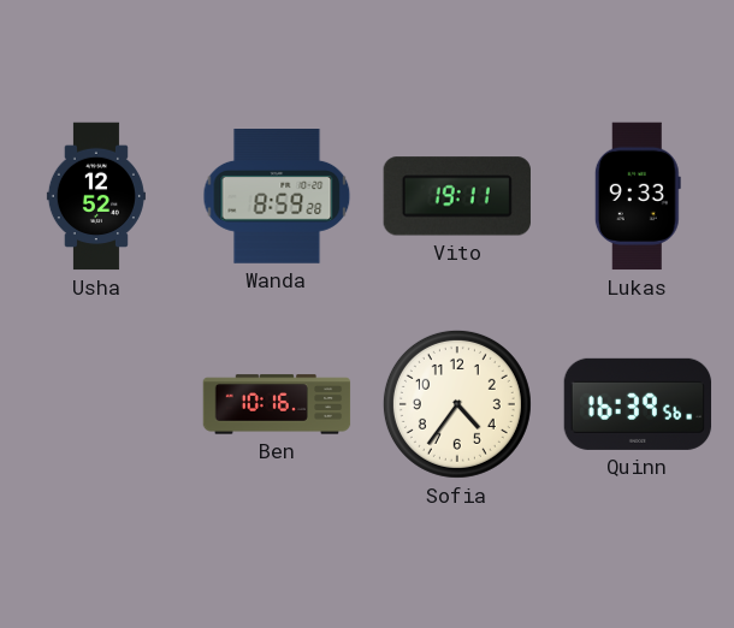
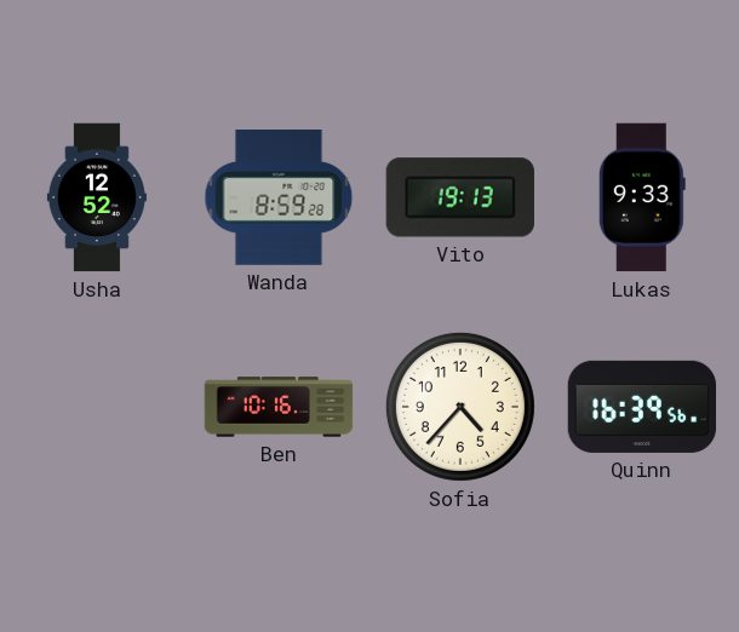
Vito: 19:11 -> 19:13
Sofia: 4:36 -> 4:37
